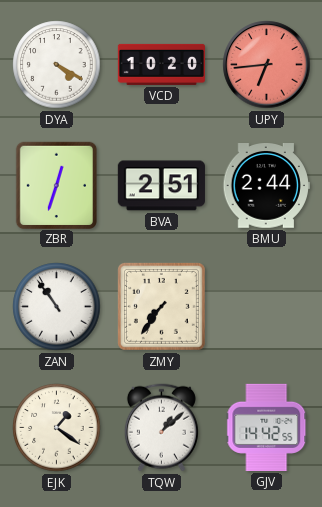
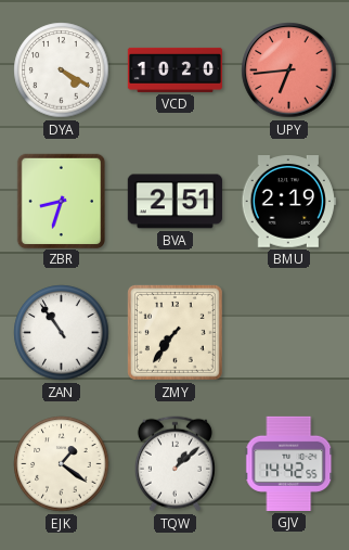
ZBR: 12:33 -> 8:33
BMU: 2:44 -> 2:19
